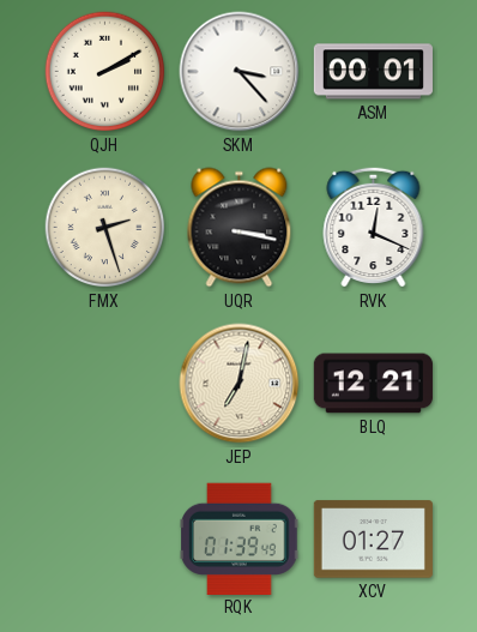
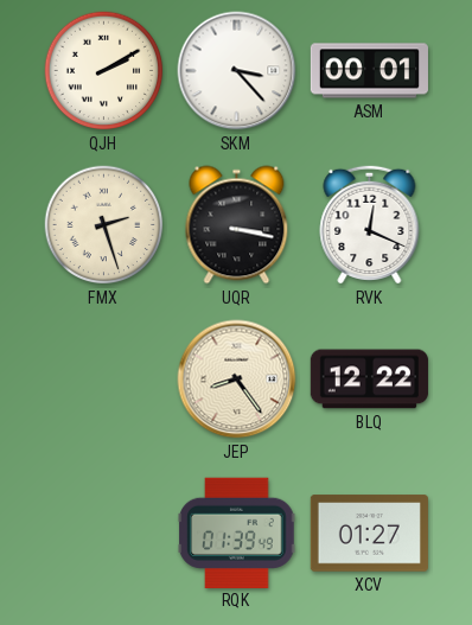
JEP: 7:02 -> 8:24
BLQ: 12:21 -> 12:22
